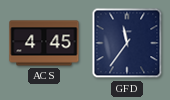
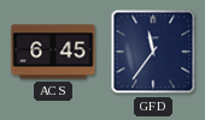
ACS: 4:45 -> 6:45
